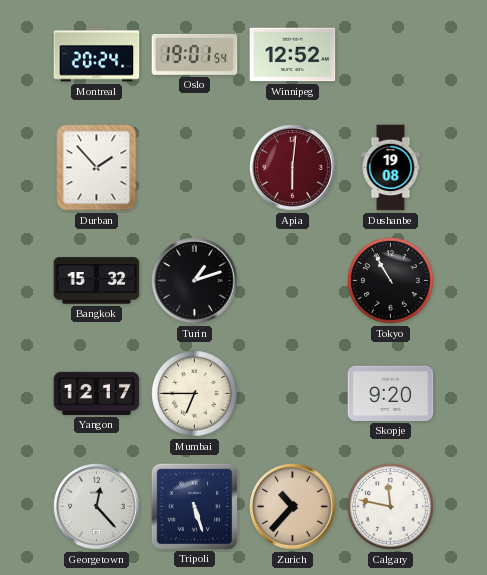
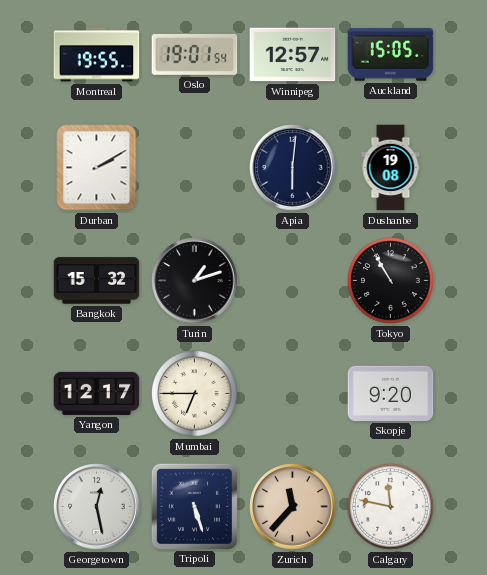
Montreal: 20:24 -> 19:55
Winnipeg: 12:52 -> 12:57
Auckland: none -> 15:05
Durban: 1:53 -> 2:10
Apia dial: burgundy -> navy
Georgetown: 12:23 -> 12:28
Zurich: 10:37 -> 11:37
